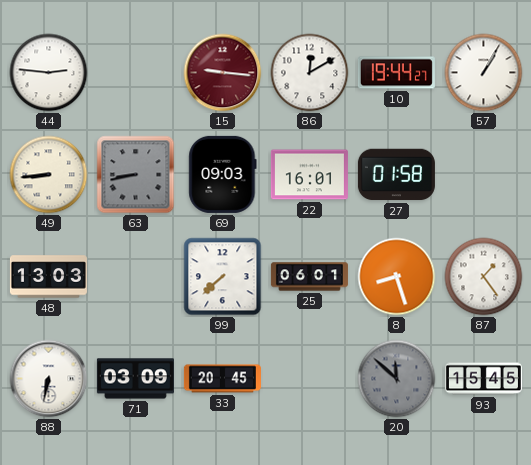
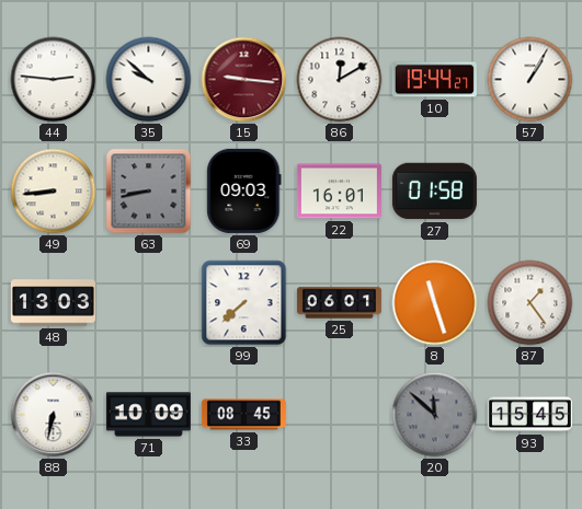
35: none -> 9:52
8: 8:27 -> 11:27
71: 03:09 -> 10:09
33: 20:45 -> 08:45
